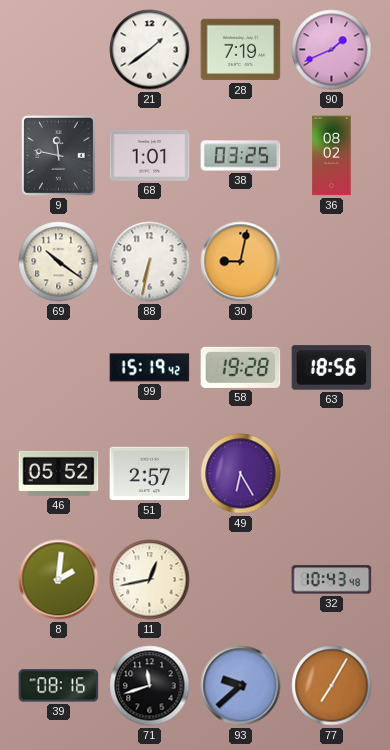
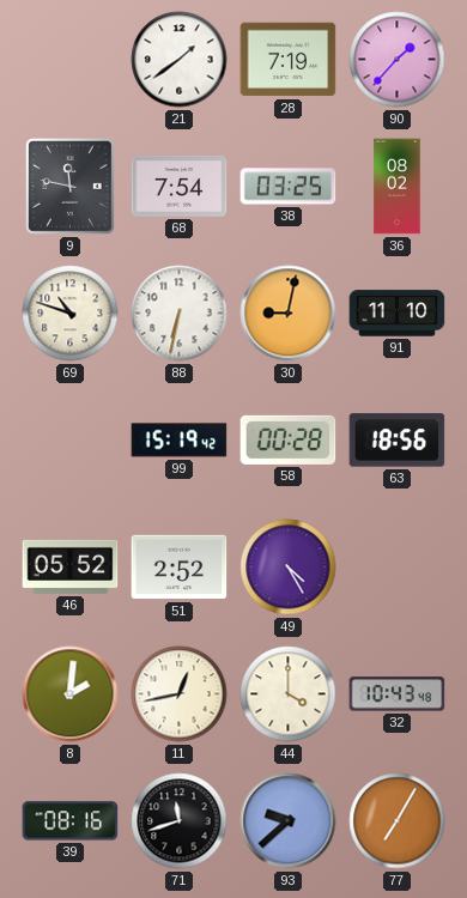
90: 1:41 -> 1:37
68: 1:01 -> 7:54
69: 10:21 -> 10:48
91: none -> 11:10
58: 19:28 -> 00:28
51: 2:57 -> 2:52
49: 6:25 -> 4:25
44: none -> 4:00
